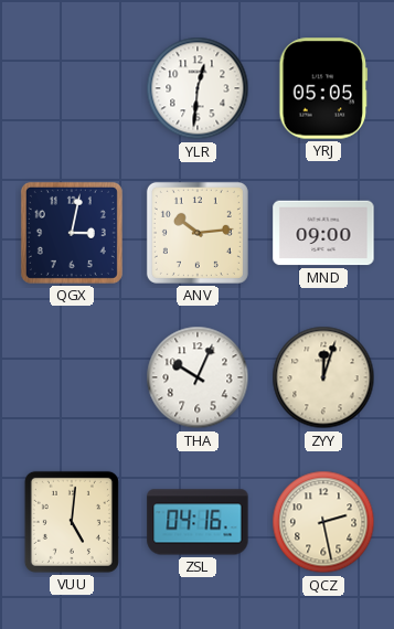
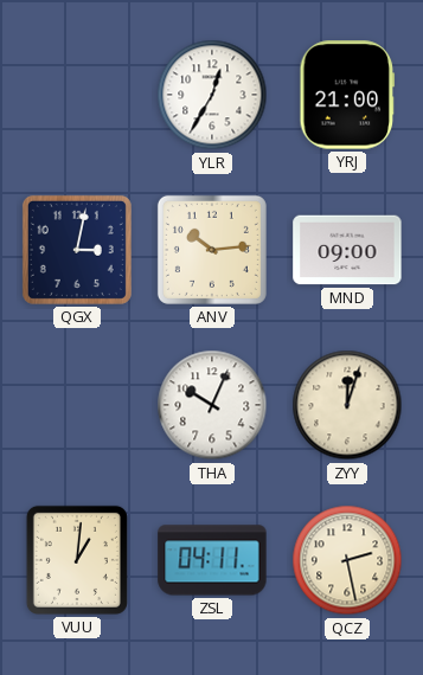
YLR: 12:31 -> 12:35
YRJ: 05:05 -> 21:00
VUU: 5:01 -> 1:01
ZSL: 04:16 -> 04:11
